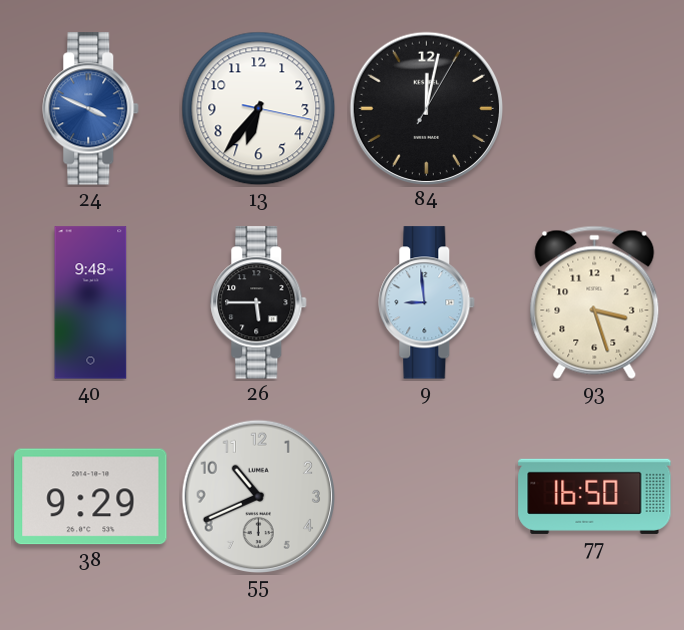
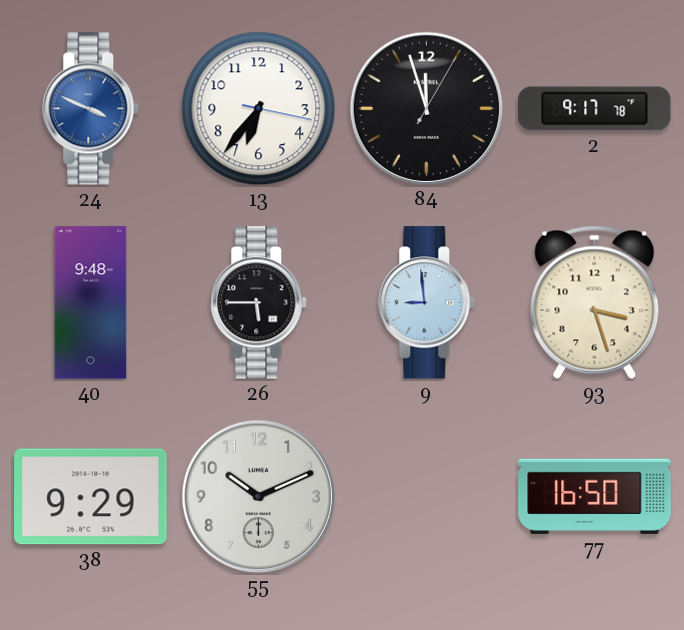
84: 12:02 -> 11:57
2: none -> 9:17
55: 10:41 -> 10:11
